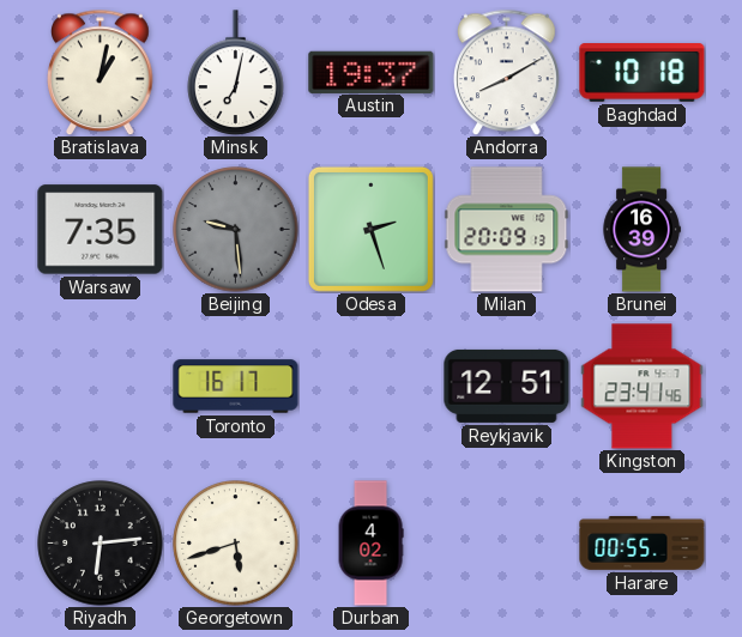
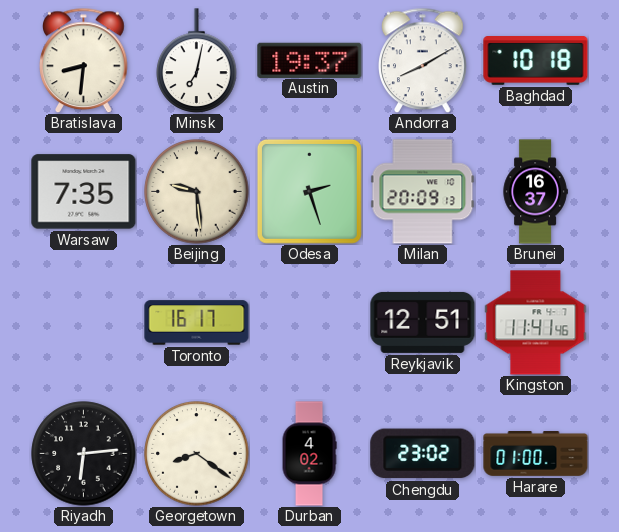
Bratislava: 1:02 -> 8:31
Beijing dial: grey -> cream
Brunei: 16:39 -> 16:37
Kingston: 23:41 -> 11:41
Georgetown: 5:42 -> 8:21
Chengdu: none -> 23:02
Harare: 00:55 -> 01:00
